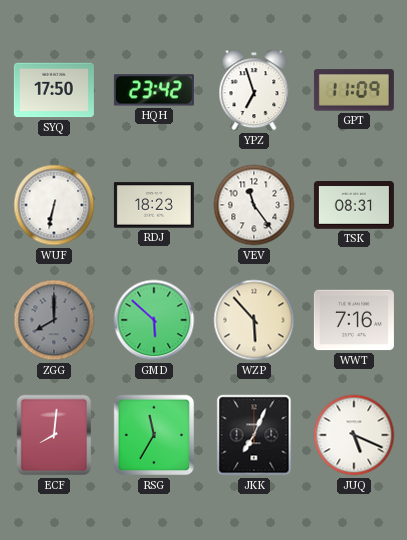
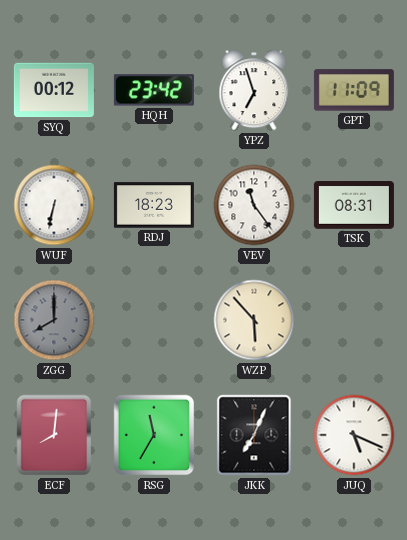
SYQ: 17:50 -> 00:12
GMD: 5:52 -> none
WWT: 7:16 -> none
